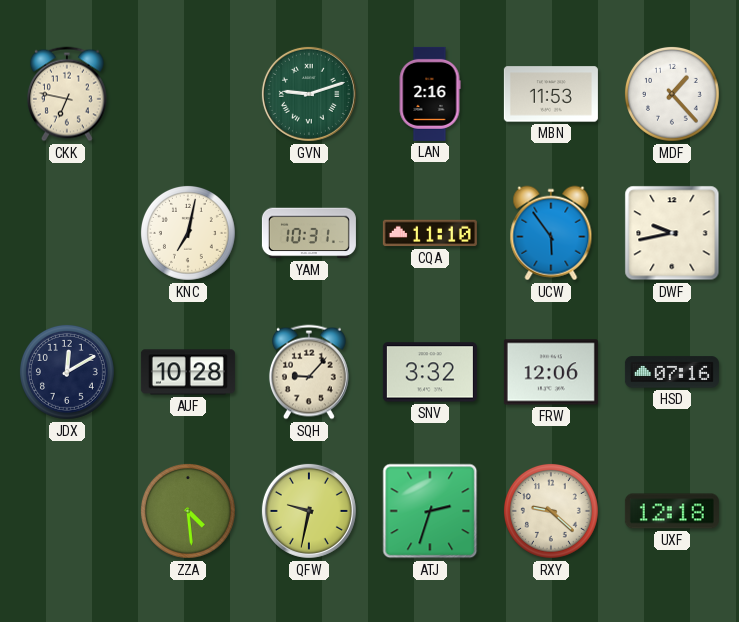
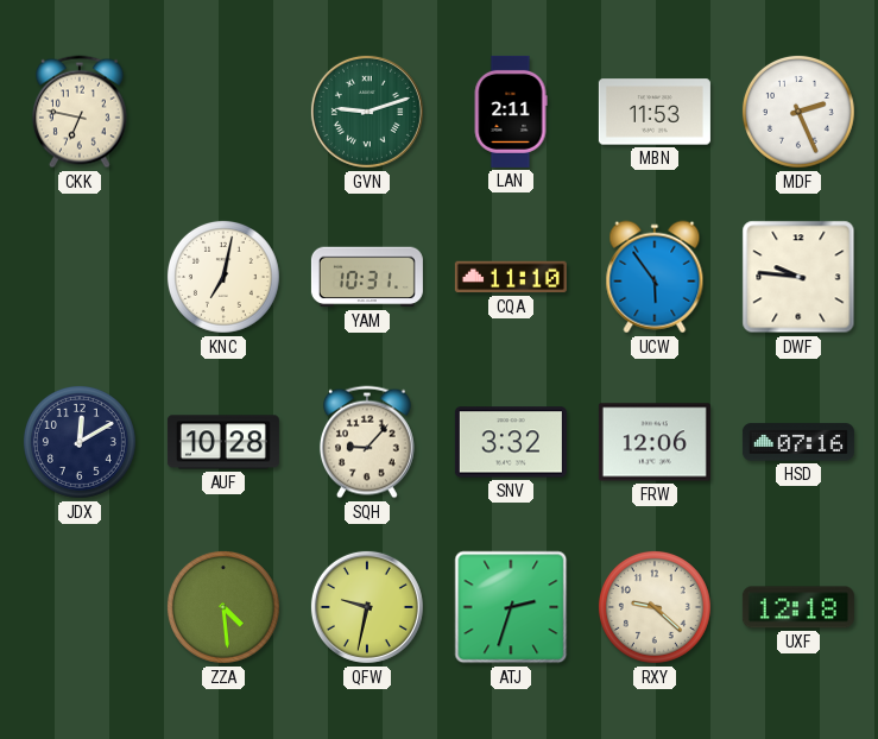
LAN: 2:16 -> 2:11
MDF: 1:23 -> 2:26
DWF: 9:43 -> 9:46
